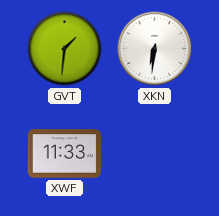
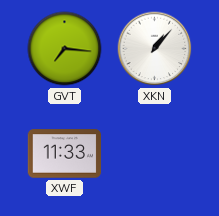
GVT: 1:31 -> 7:16
XKN: 6:31 -> 1:07
